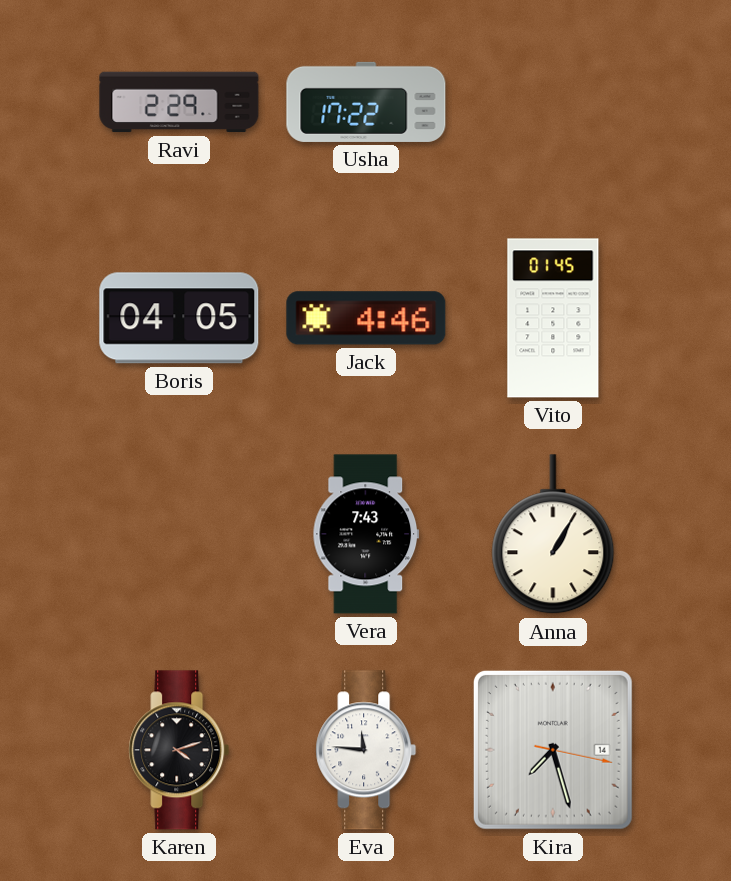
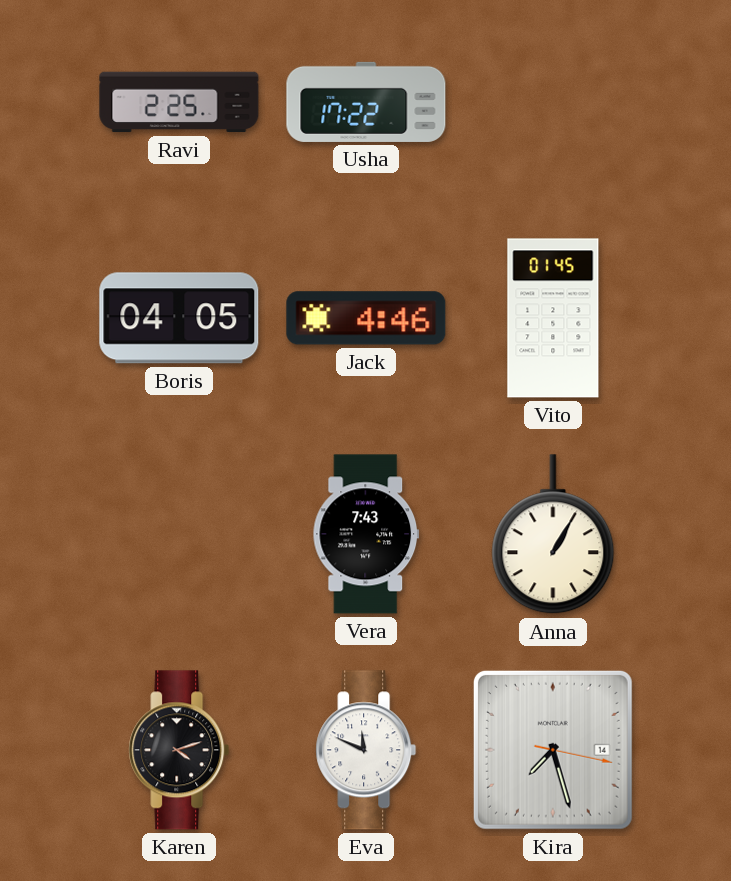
Ravi: 2:29 -> 2:25
Eva: 11:46 -> 11:49
